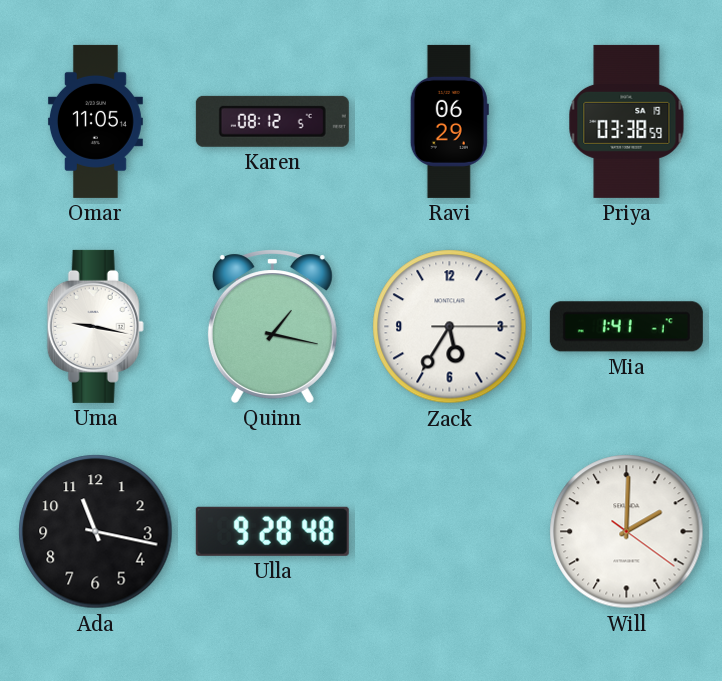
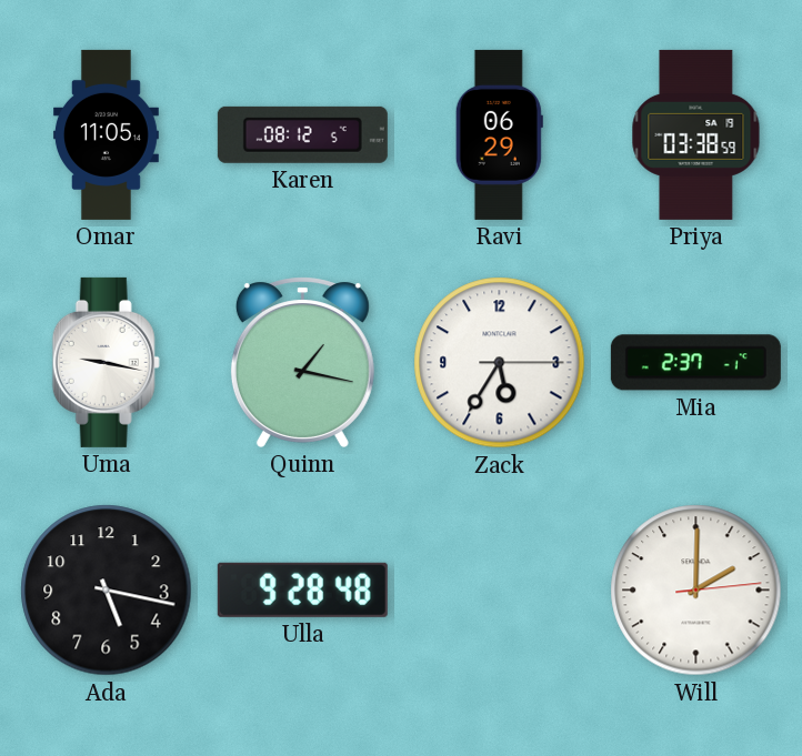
Mia: 1:41 -> 2:37
Ada: 11:17 -> 5:17
Will: 2:00:21 -> 2:00:14
